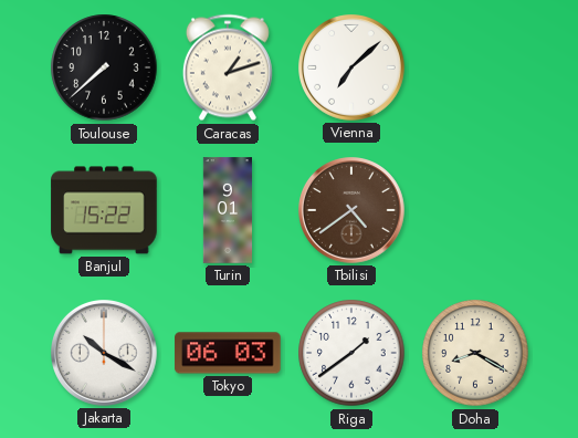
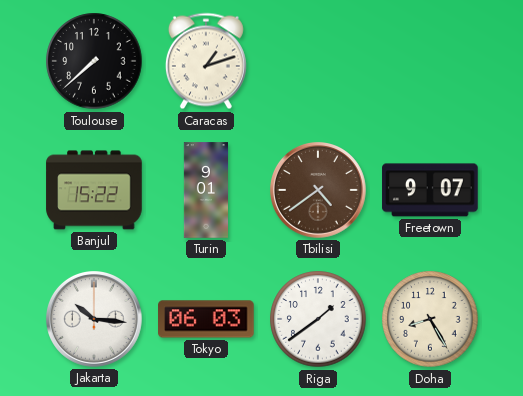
Vienna: 7:08 -> none
Freetown: none -> 9:07
Jakarta: 10:20 -> 10:16
Doha: 8:20 -> 8:25
